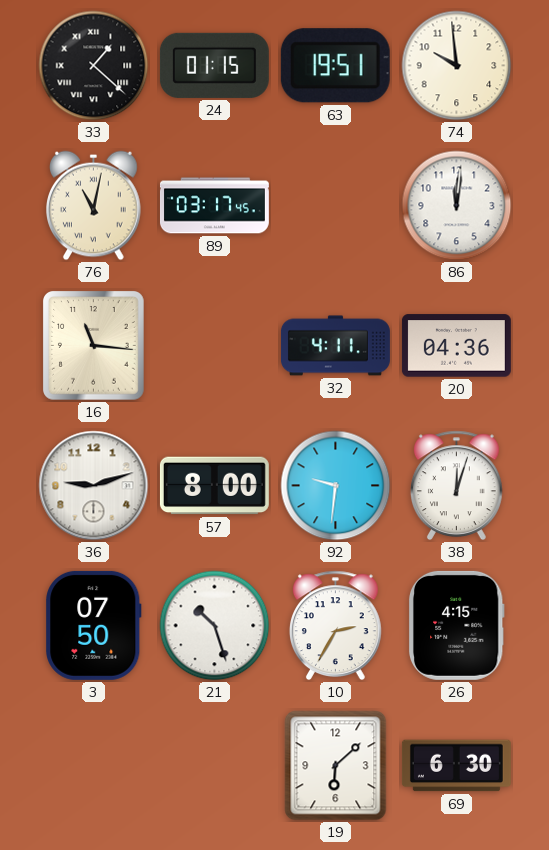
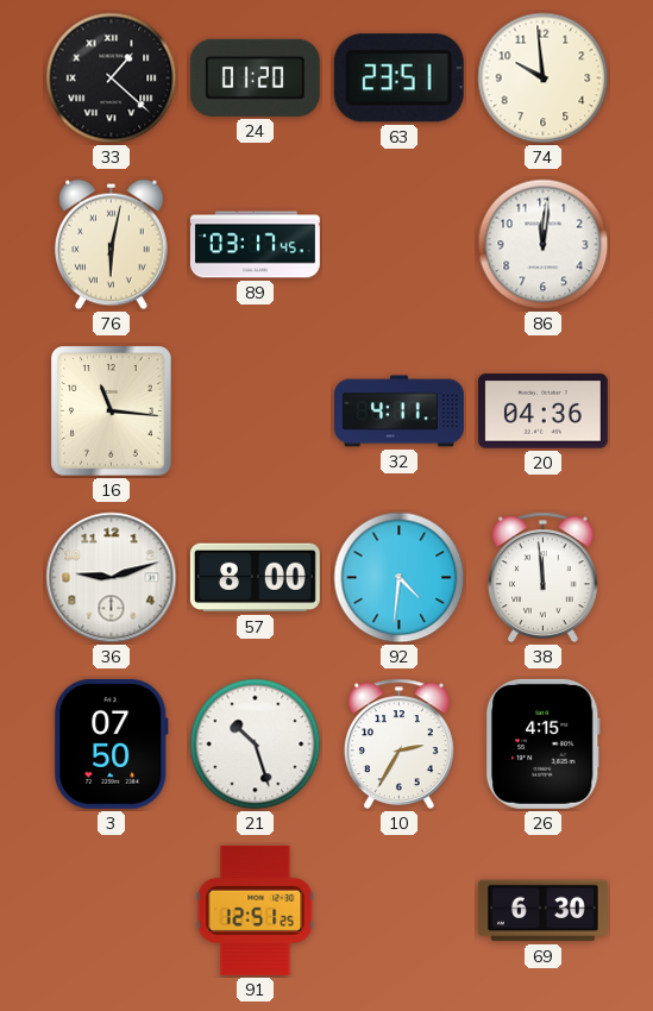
24: 01:15 -> 01:20
63: 19:51 -> 23:51
76: 11:02 -> 6:02
92: 9:31 -> 4:31
38: 12:03 -> 11:59
91: none -> 12:51
19: 6:08 -> none
